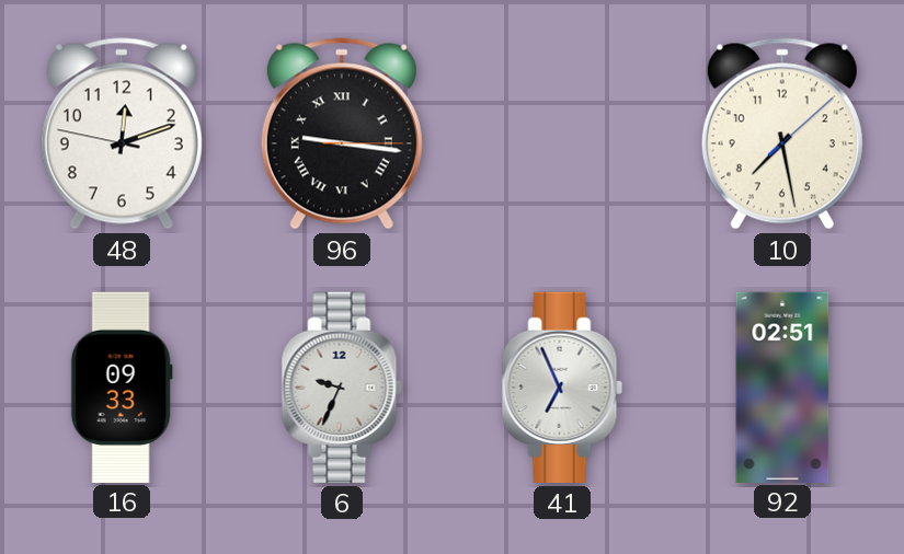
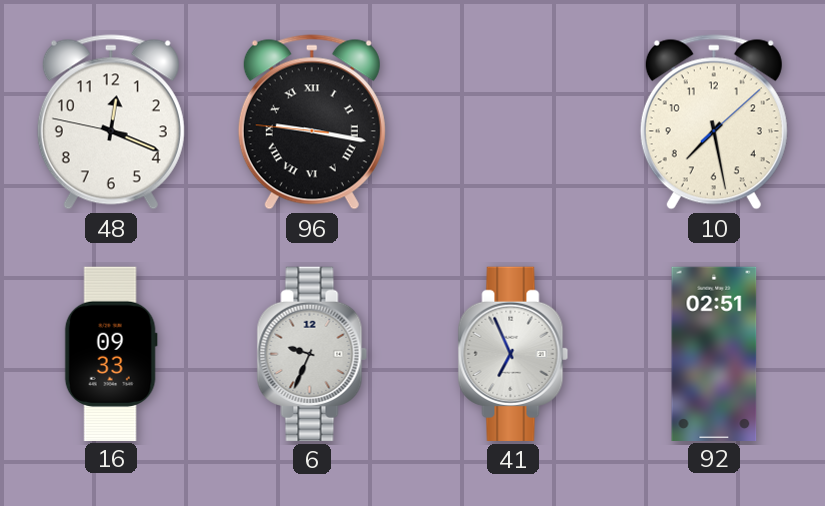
48: 12:11 -> 12:18
96: 9:16:15 -> 9:16:46
